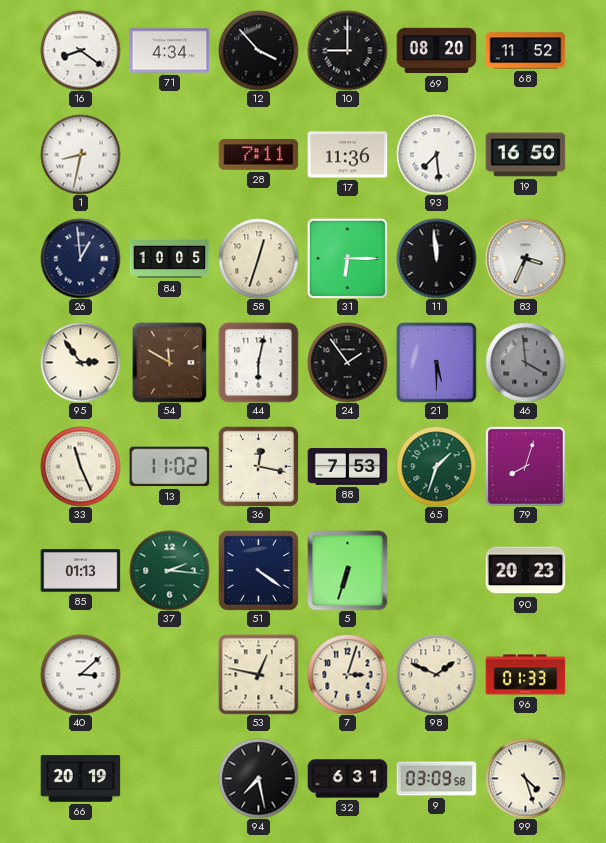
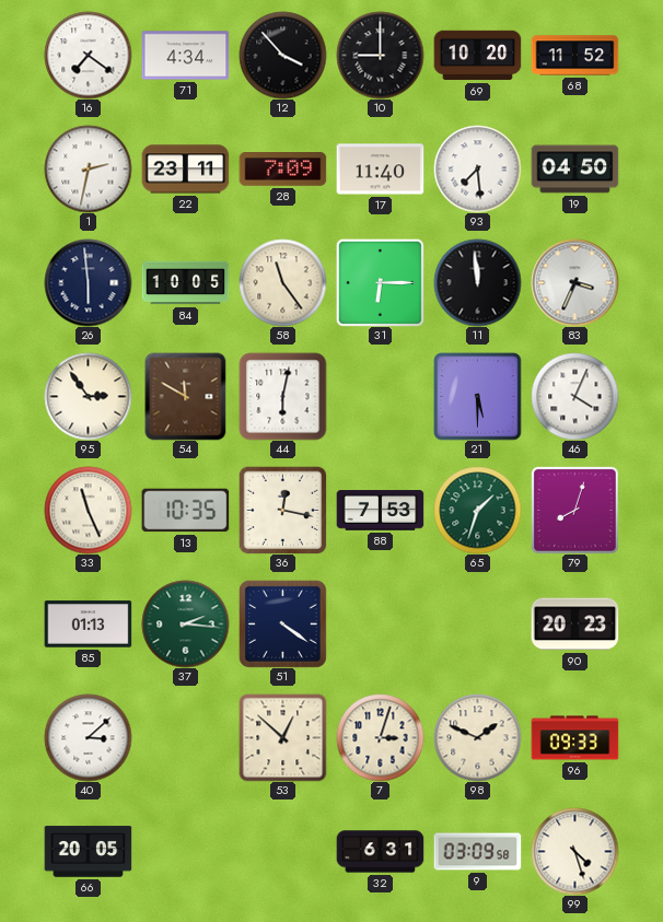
16: 8:21 -> 7:21
69: 08:20 -> 10:20
1: 8:32 -> 2:32
22: none -> 23:11
28: 7:11 -> 7:09
17: 11:36 -> 11:40
19: 16:50 -> 04:50
26: 12:59 -> 5:59
58: 12:33 -> 11:24
24: 1:54 -> none
46: 3:59 -> 4:04
46 dial: grey -> white
13: 11:02 -> 10:35
5: 6:33 -> none
53: 12:47 -> 12:52
96: 01:33 -> 09:33
66: 20:19 -> 20:05
94: 7:28 -> none
